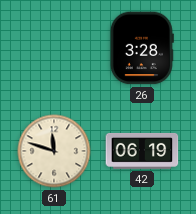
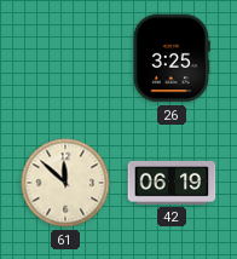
26: 3:28 -> 3:25
61: 11:48 -> 11:52
